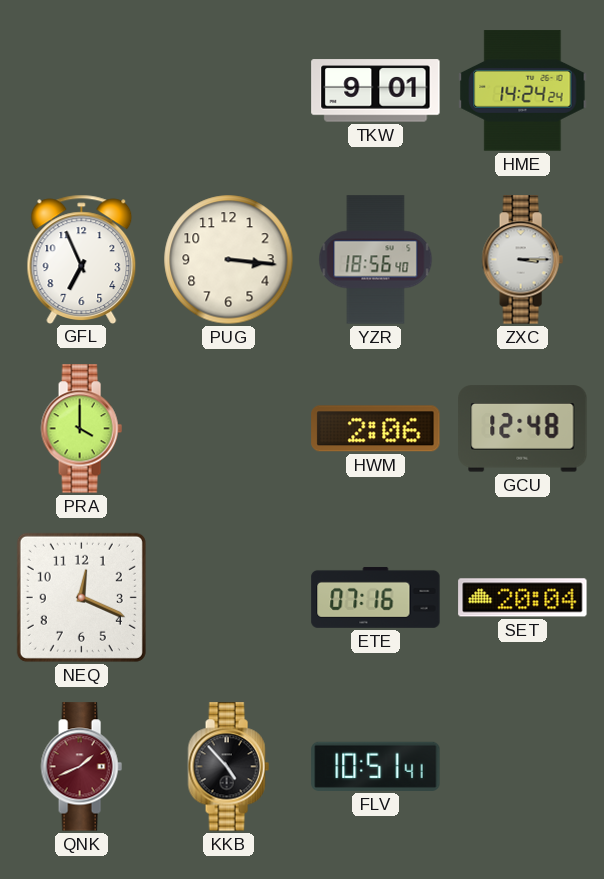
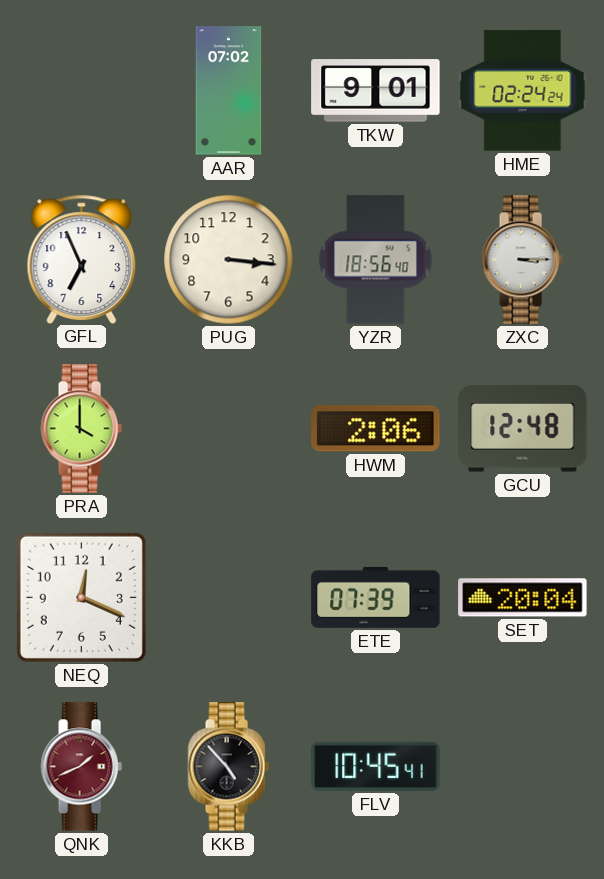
AAR: none -> 07:02
HME: 14:24 -> 02:24
ETE: 07:16 -> 07:39
FLV: 10:51 -> 10:45
